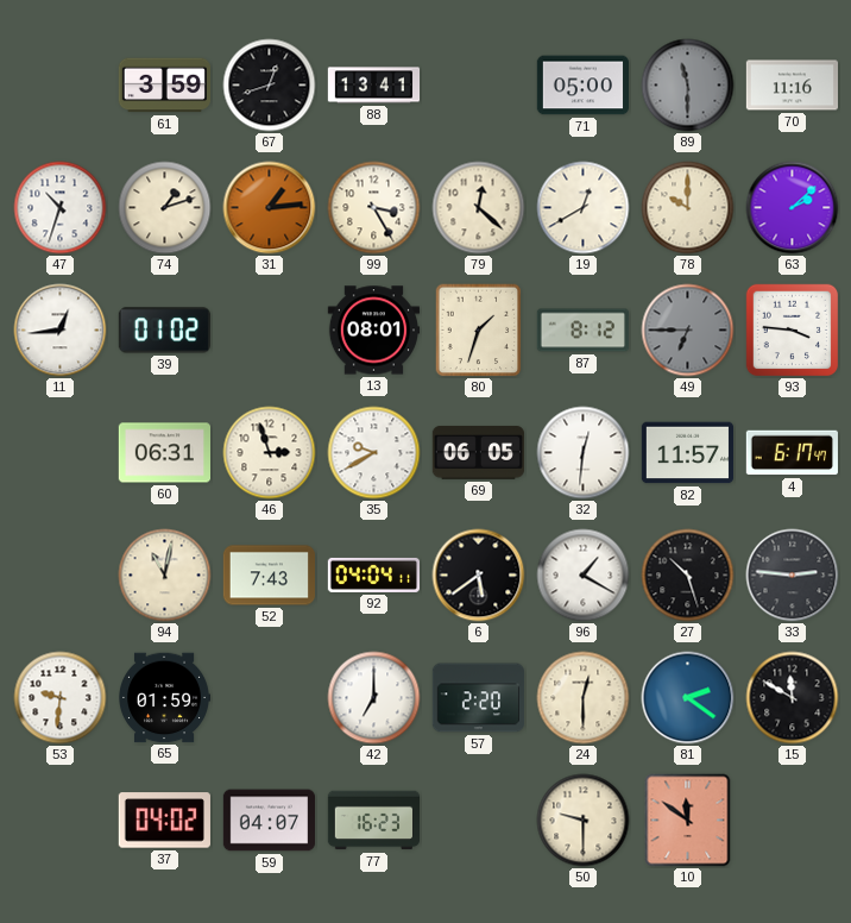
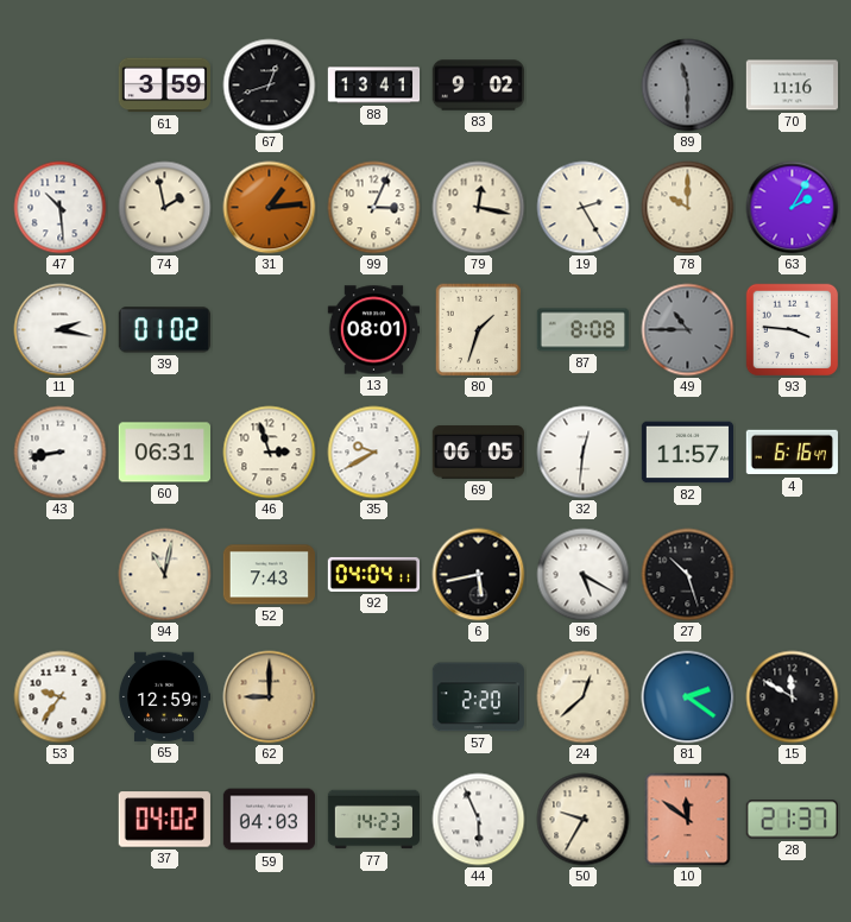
83: none -> 9:02
71: 05:00 -> none
47: 10:33 -> 10:29
74: 1:12 -> 1:58
99: 3:25 -> 3:04
79: 12:22 -> 12:17
19: 12:40 -> 2:25
63: 2:08 -> 2:05
11: 12:44 -> 2:17
87: 8:12 -> 8:08
49: 6:45 -> 10:45
43: none -> 8:43
4: 6:17 -> 6:16
6: 5:39 -> 5:43
96: 1:20 -> 5:20
33: 2:46 -> none
53: 9:31 -> 9:36
65: 01:59 -> 12:59
62: none -> 9:00
42: 7:00 -> none
24: 12:30 -> 12:38
59: 04:07 -> 04:03
77: 16:23 -> 14:23
44: none -> 5:56
50: 9:30 -> 9:35
28: none -> 21:37
